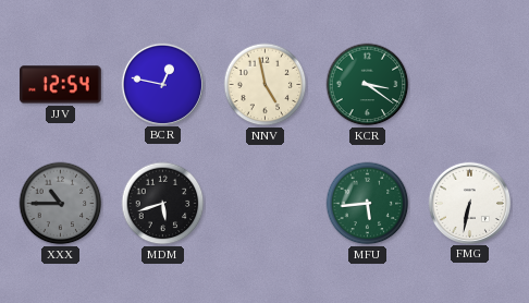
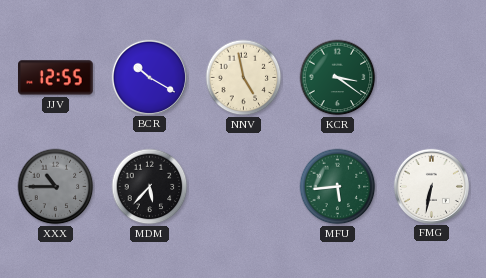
JJV: 12:54 -> 12:55
BCR: 12:47 -> 10:20
MDM: 5:42 -> 5:37
